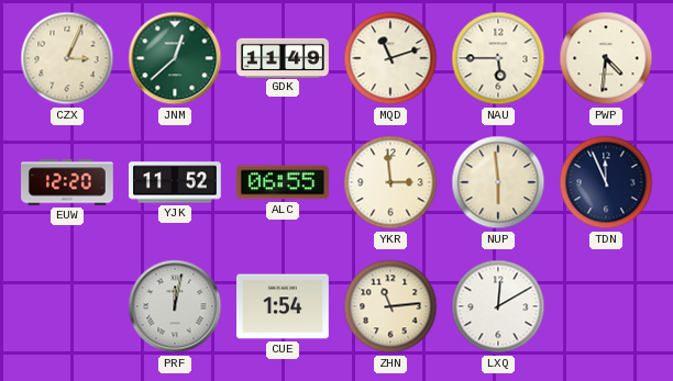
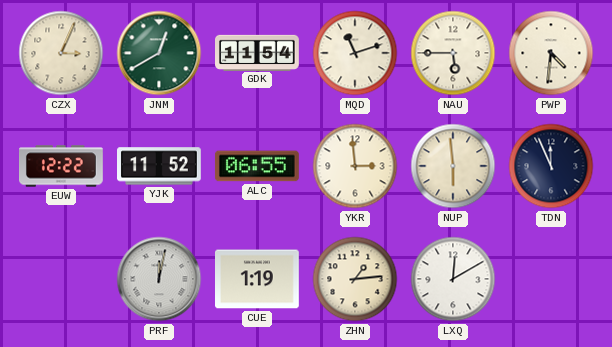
JNM: 12:38 -> 12:40
GDK: 11:49 -> 11:54
EUW: 12:20 -> 12:22
CUE: 1:54 -> 1:19
ZHN: 11:14 -> 1:14
